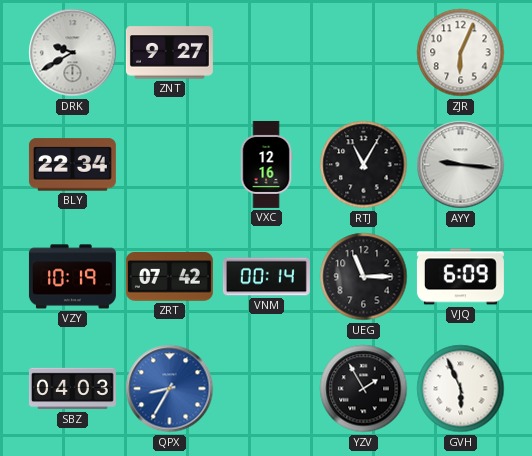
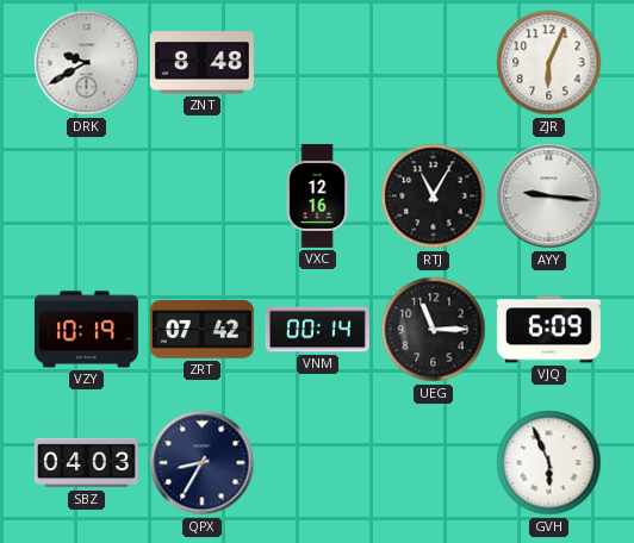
ZNT: 9:27 -> 8:48
BLY: 22:34 -> none
QPX dial: blue -> navy
YZV: 1:55 -> none
